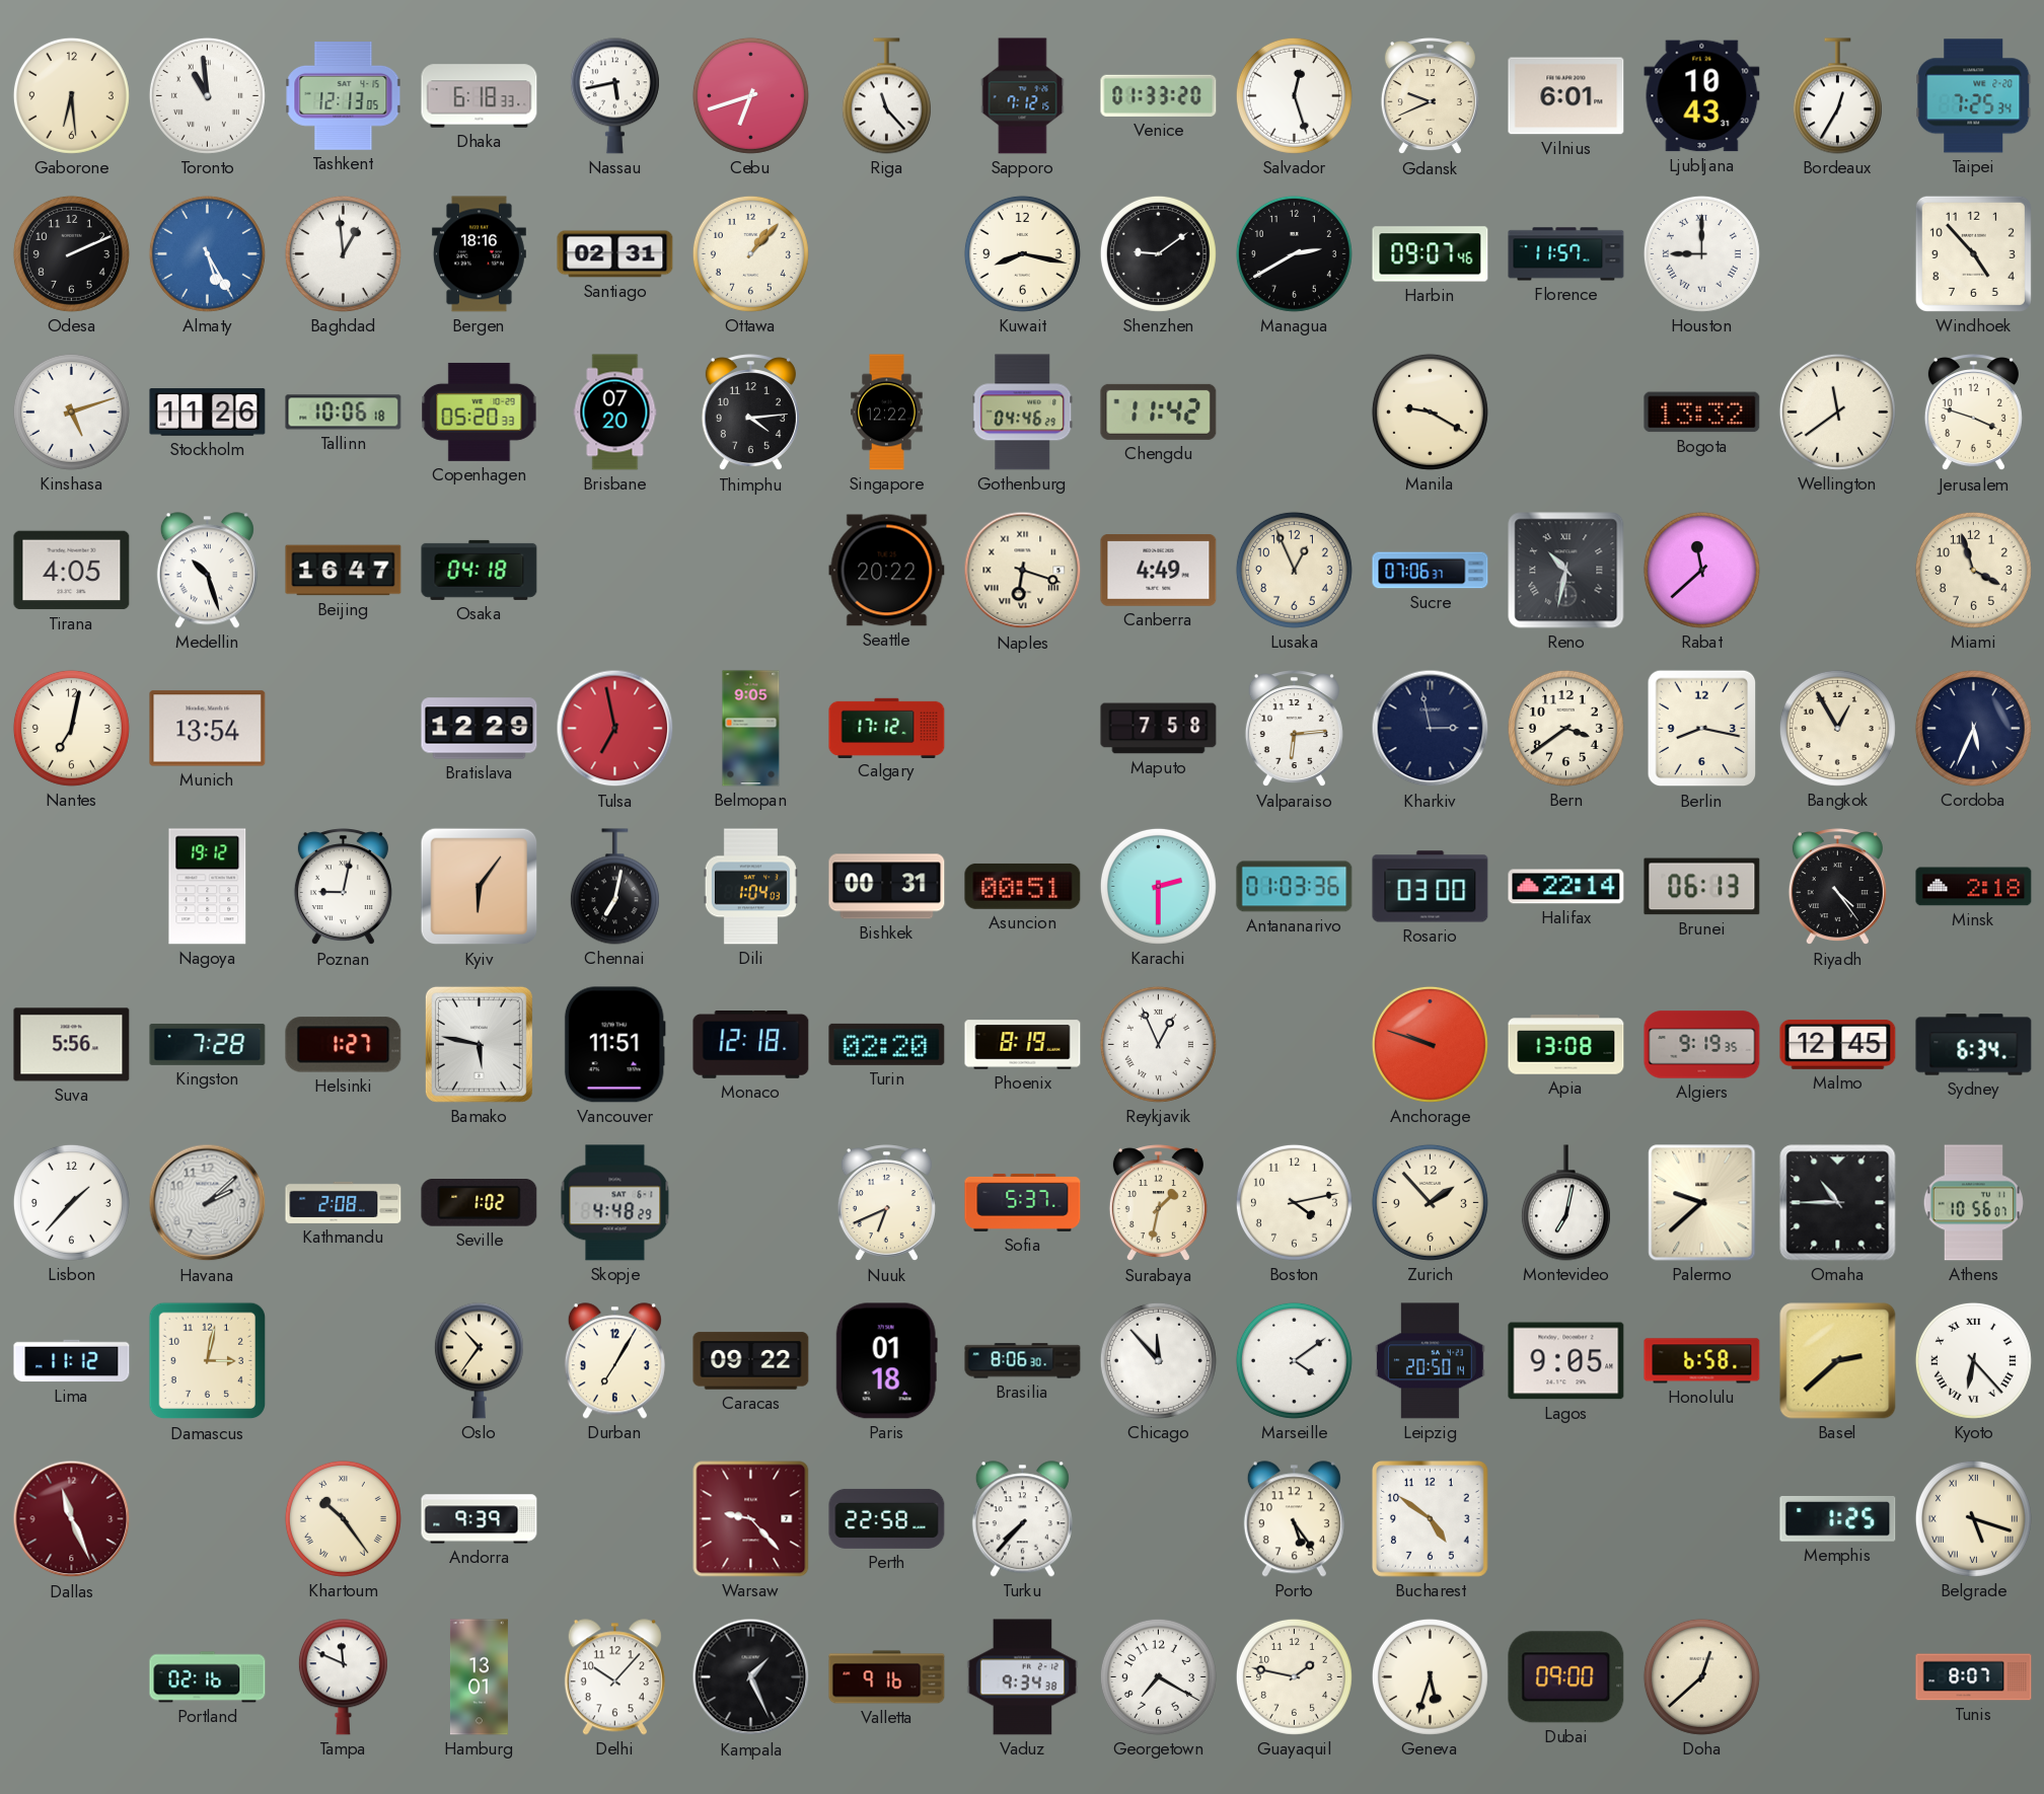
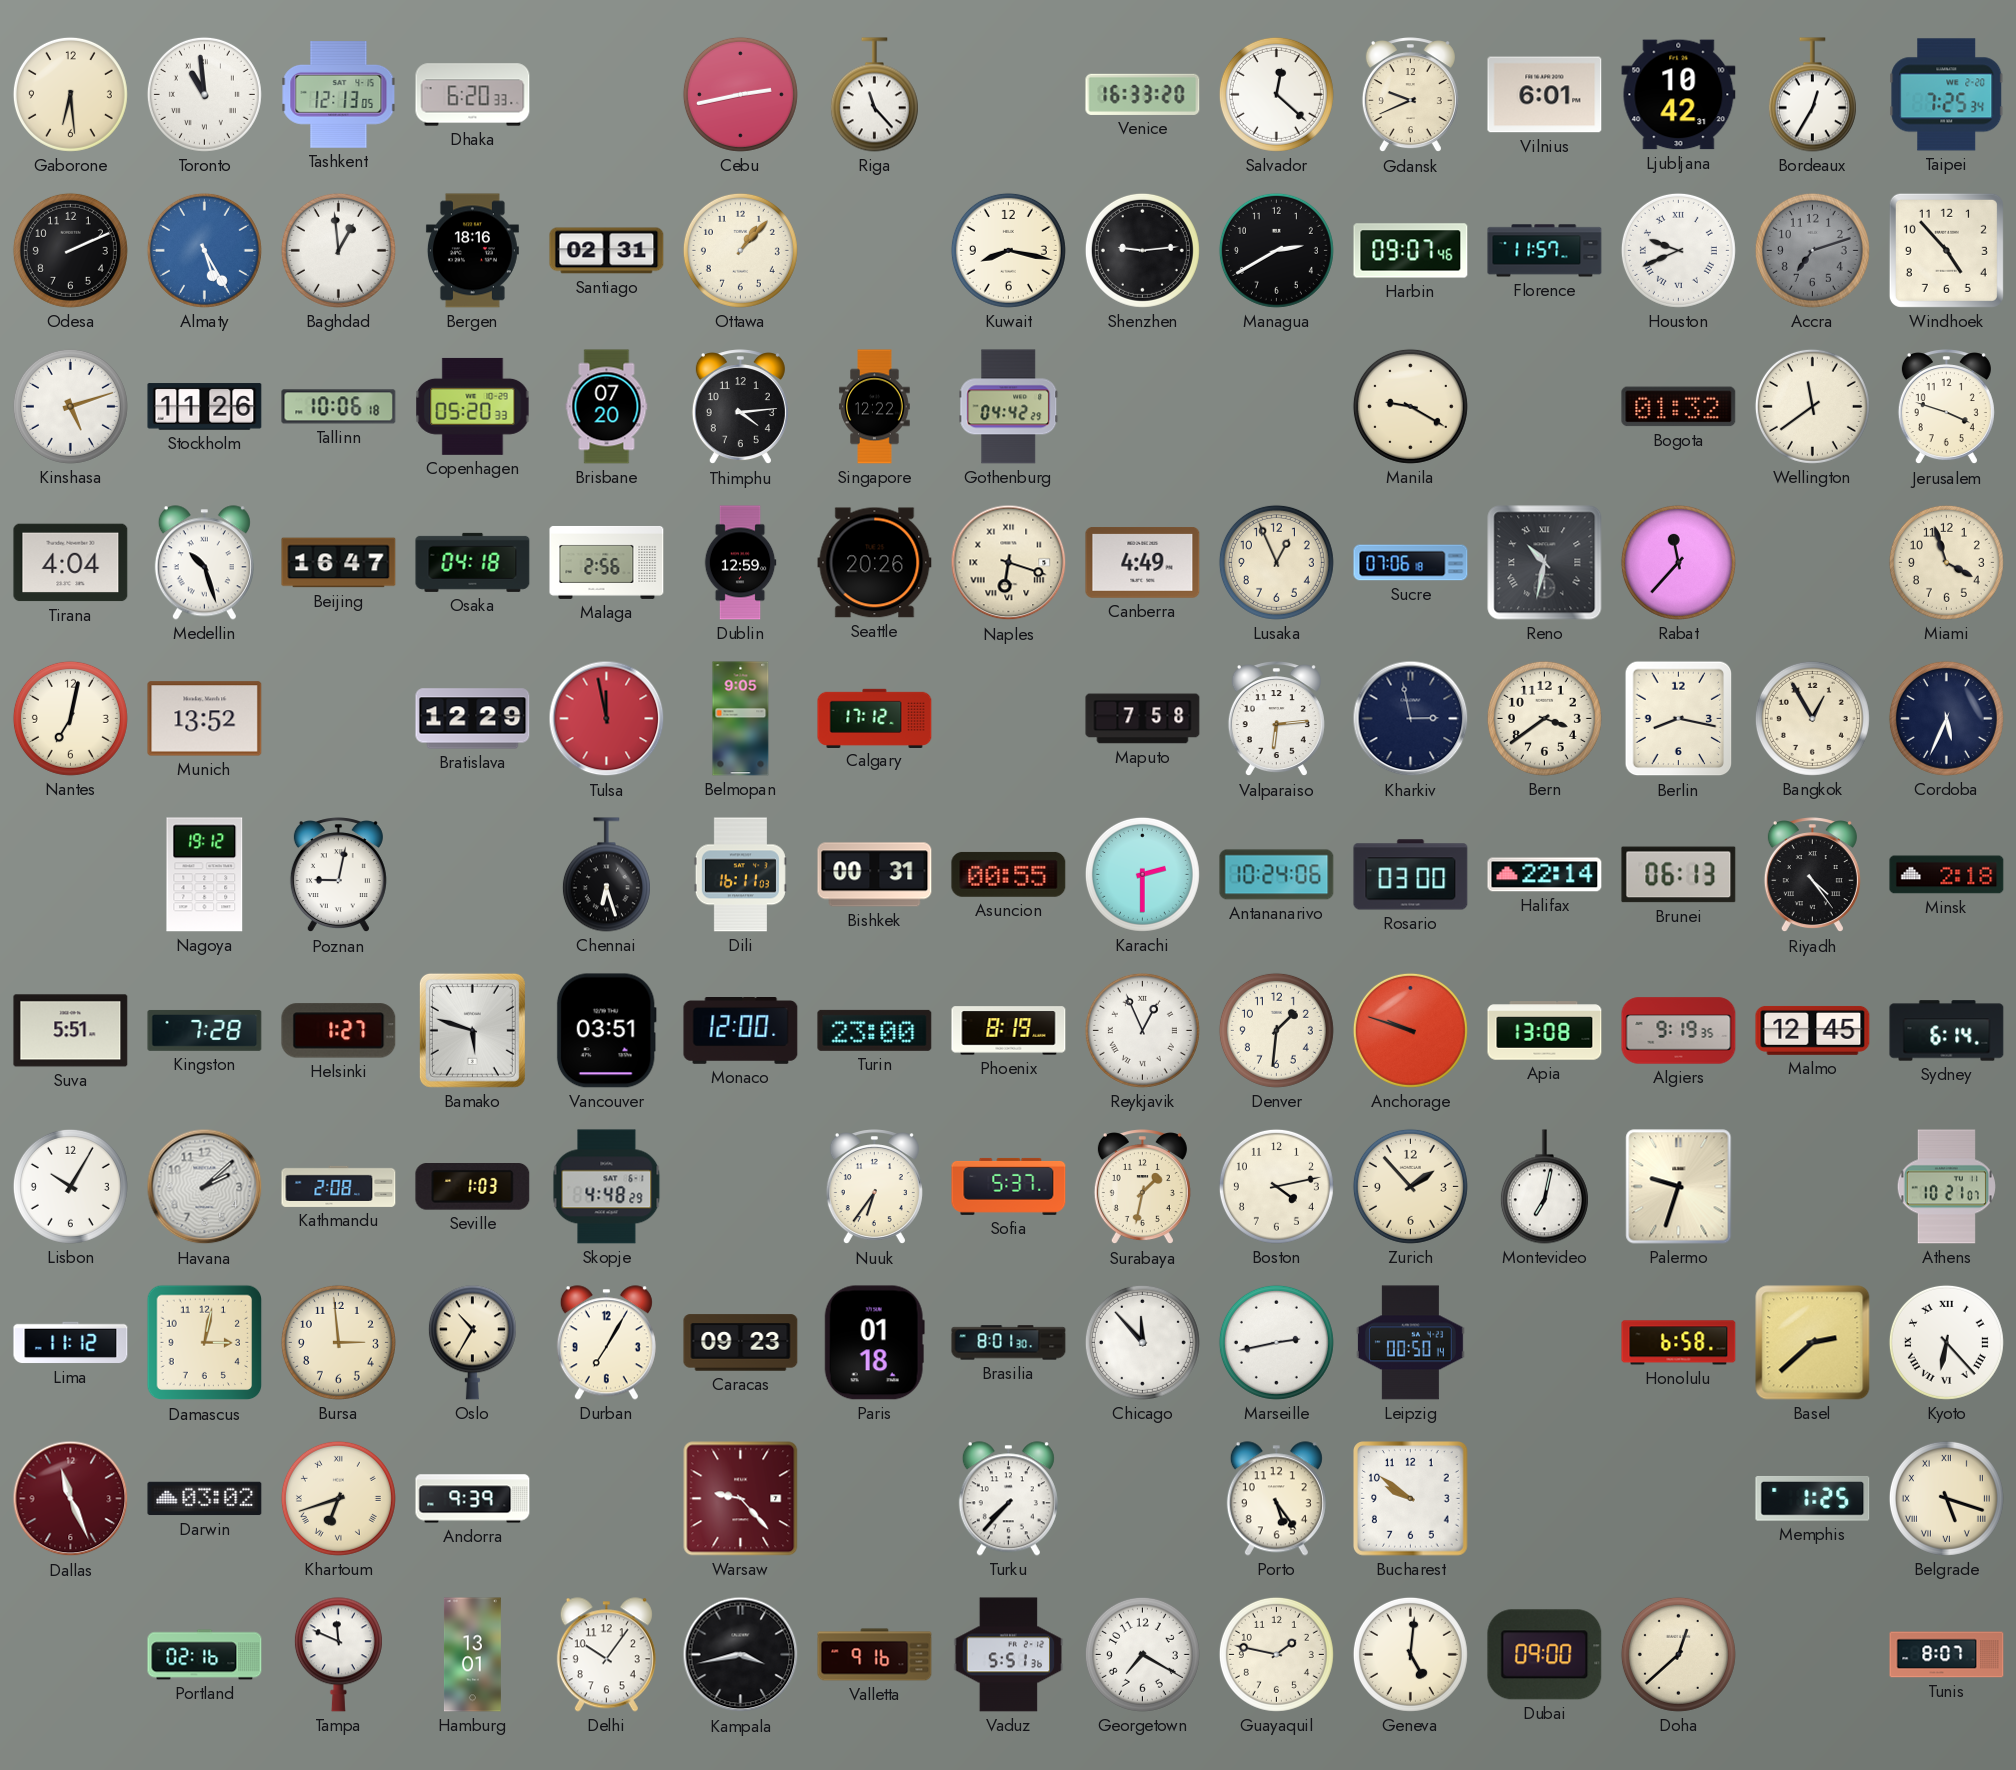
Dhaka: 6:18 -> 6:20
Nassau: 5:43 -> none
Cebu: 6:42 -> 2:43
Sapporo: 7:12 -> none
Venice: 01:33 -> 16:33
Salvador: 12:27 -> 12:22
Ljubljana: 10:43 -> 10:42
Shenzhen: 9:09 -> 9:14
Houston: 9:00 -> 9:41
Accra: none -> 7:12
Gothenburg: 04:46 -> 04:42
Chengdu: 11:42 -> none
Bogota: 13:32 -> 01:32
Tirana: 4:05 -> 4:04
Malaga: none -> 2:56
Dublin: none -> 12:59
Seattle: 20:22 -> 20:26
Sucre: 07:06:37 -> 07:06:18
Rabat: 11:38 -> 11:37
Munich: 13:54 -> 13:52
Tulsa: 6:58 -> 11:58
Kyiv: 6:06 -> none
Chennai: 7:02 -> 6:27
Dili: 1:04 -> 16:11
Asuncion: 00:51 -> 00:55
Antananarivo: 01:03 -> 10:24
Suva: 5:56 -> 5:51
Bamako: 5:47 -> 5:48
Vancouver: 11:51 -> 03:51
Monaco: 12:18 -> 12:00
Turin: 02:20 -> 23:00
Denver: none -> 1:31
Sydney: 6:34 -> 6:14
Lisbon: 1:37 -> 10:05
Seville: 1:02 -> 1:03
Nuuk: 6:41 -> 6:36
Palermo: 9:38 -> 9:33
Omaha: 10:45 -> none
Athens: 10:56 -> 10:21
Bursa: none -> 2:59
Oslo: 10:36 -> 10:35
Caracas: 09:22 -> 09:23
Brasilia: 8:06 -> 8:01
Marseille: 4:09 -> 2:43
Leipzig: 20:50 -> 00:50
Lagos: 9:05 -> none
Darwin: none -> 03:02
Khartoum: 10:24 -> 6:42
Perth: 22:58 -> none
Bucharest: 4:51 -> 9:51
Delhi: 10:07 -> 10:06
Kampala: 1:26 -> 3:43
Vaduz: 9:34 -> 5:51
Geneva: 5:33 -> 5:01
